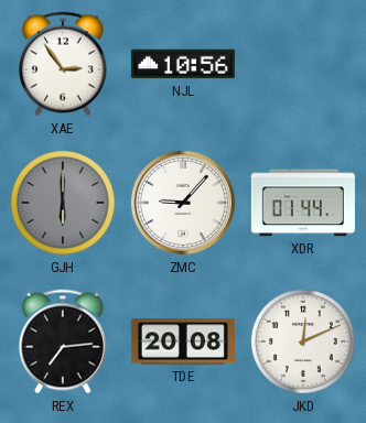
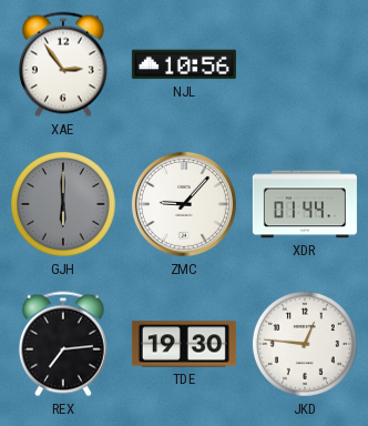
TDE: 20:08 -> 19:30
JKD: 12:11 -> 12:46
